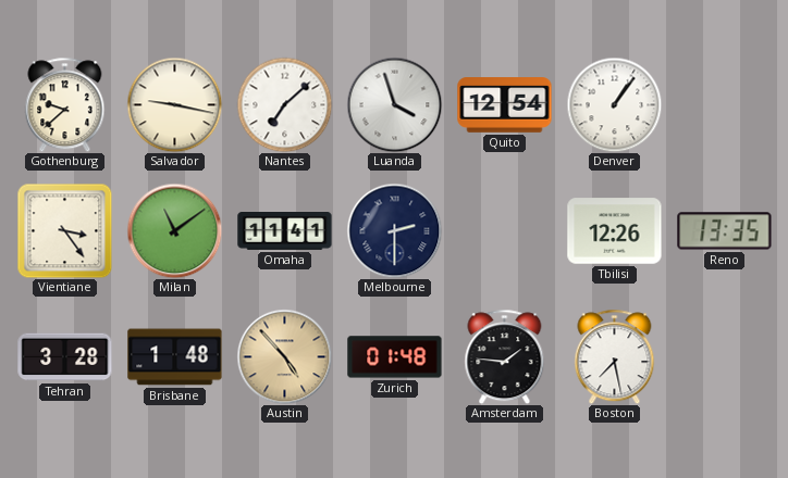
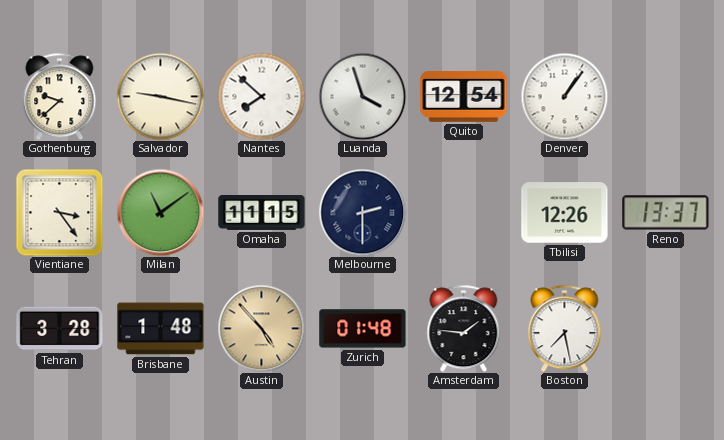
Nantes: 7:08 -> 7:52
Omaha: 11:41 -> 11:15
Reno: 13:35 -> 13:37
